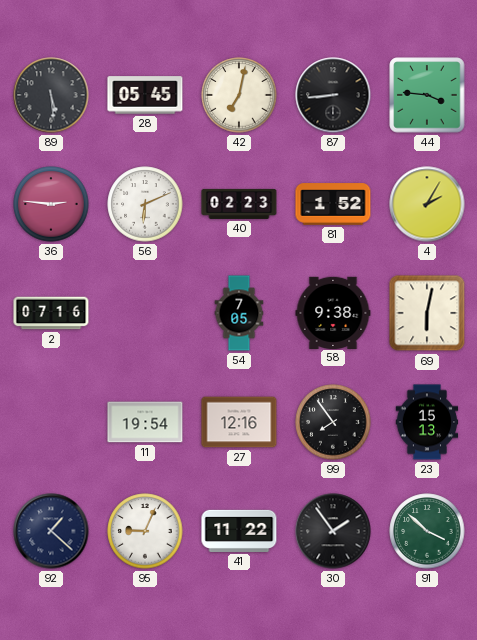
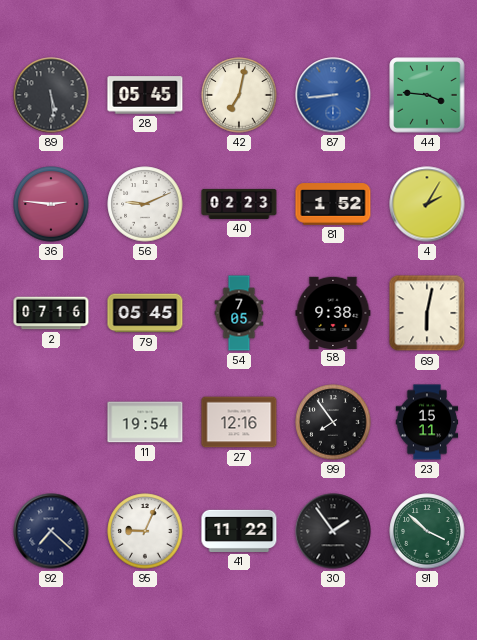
87 dial: black -> blue
56: 6:11 -> 9:11
79: none -> 05:45
23: 15:13 -> 15:11
92: 1:22 -> 7:22
